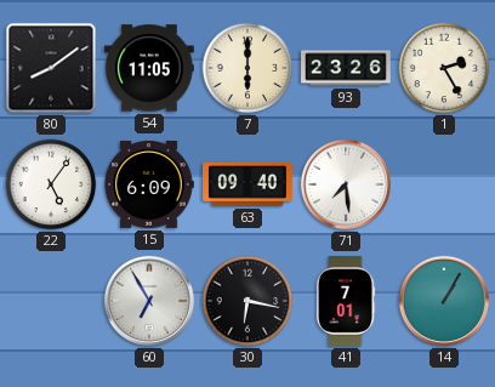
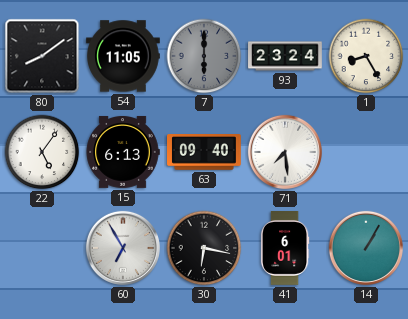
7 dial: cream -> grey
93: 23:26 -> 23:24
1: 2:25 -> 8:25
15: 6:09 -> 6:13
41: 7:01 -> 6:01
